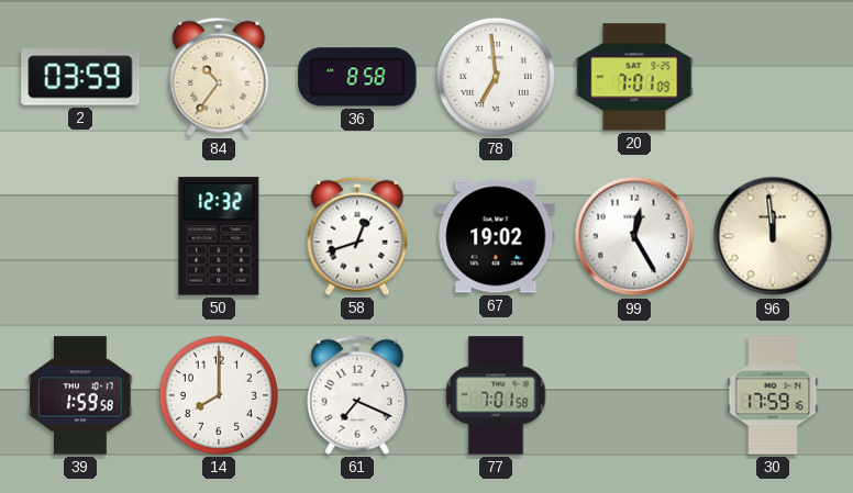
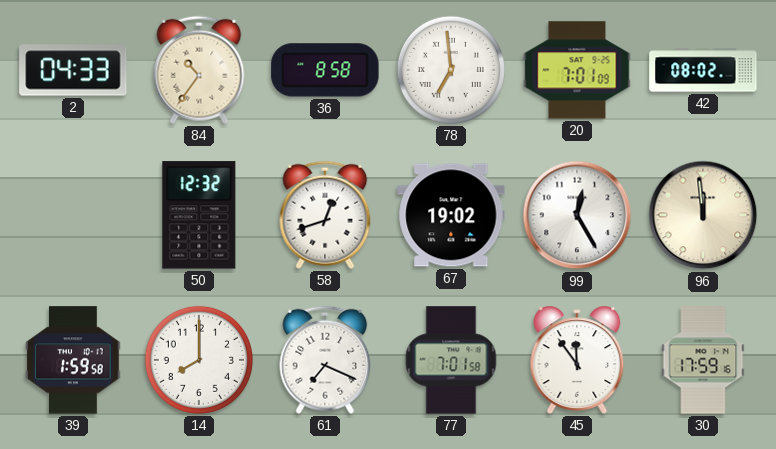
2: 03:59 -> 04:33
42: none -> 08:02
45: none -> 11:54
